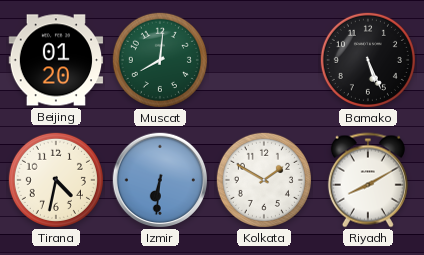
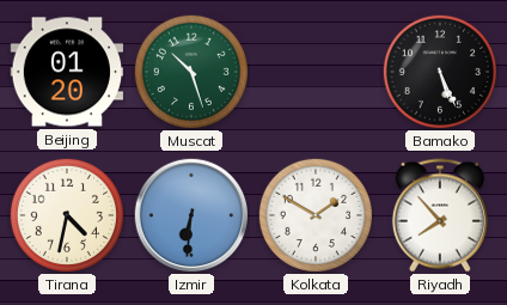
Muscat: 8:01 -> 10:27
Riyadh: 8:10 -> 7:53
